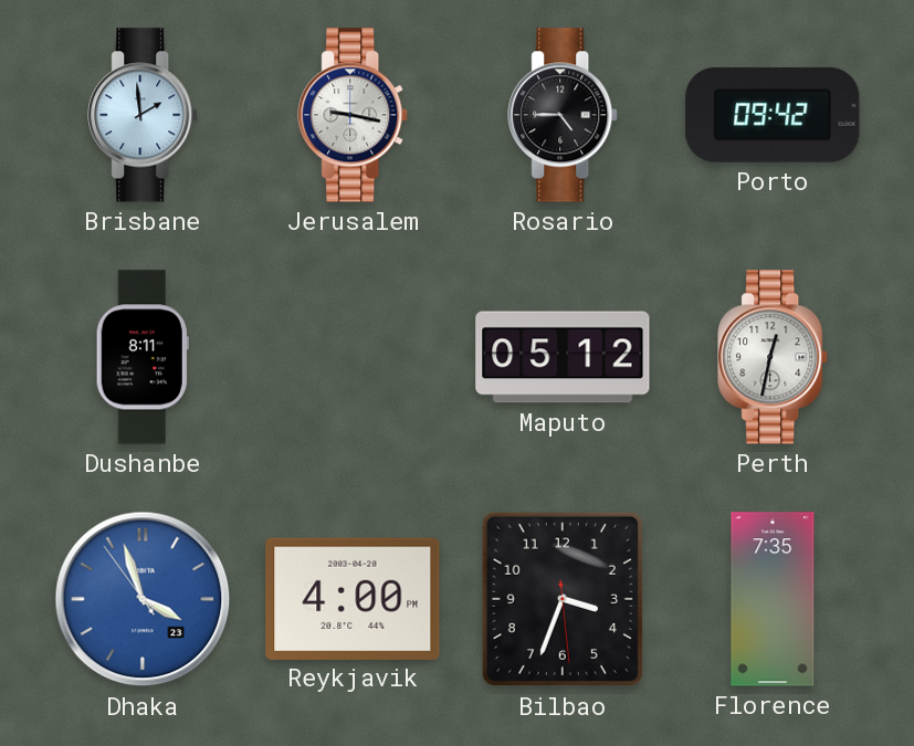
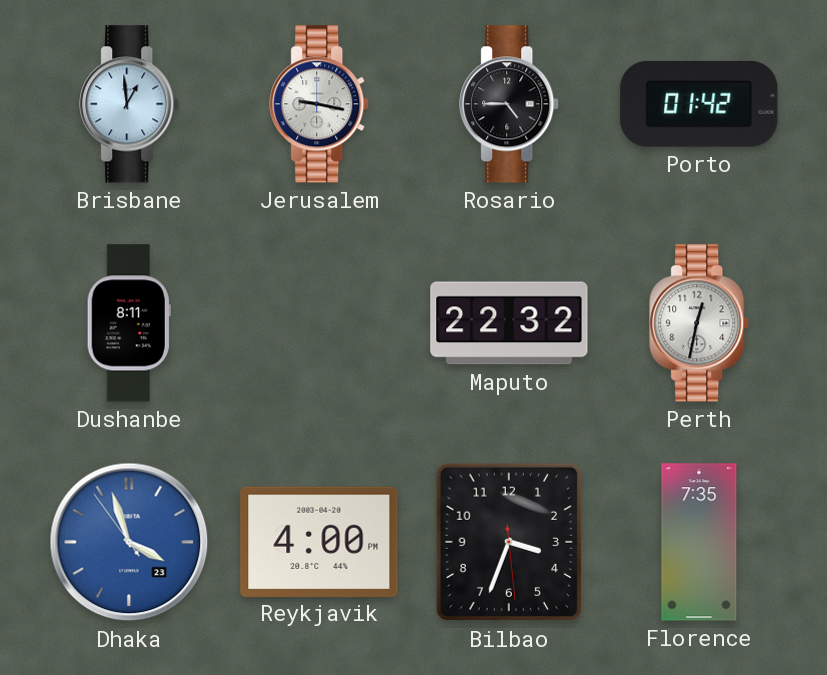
Brisbane: 1:59 -> 12:59
Porto: 09:42 -> 01:42
Maputo: 05:12 -> 22:32
